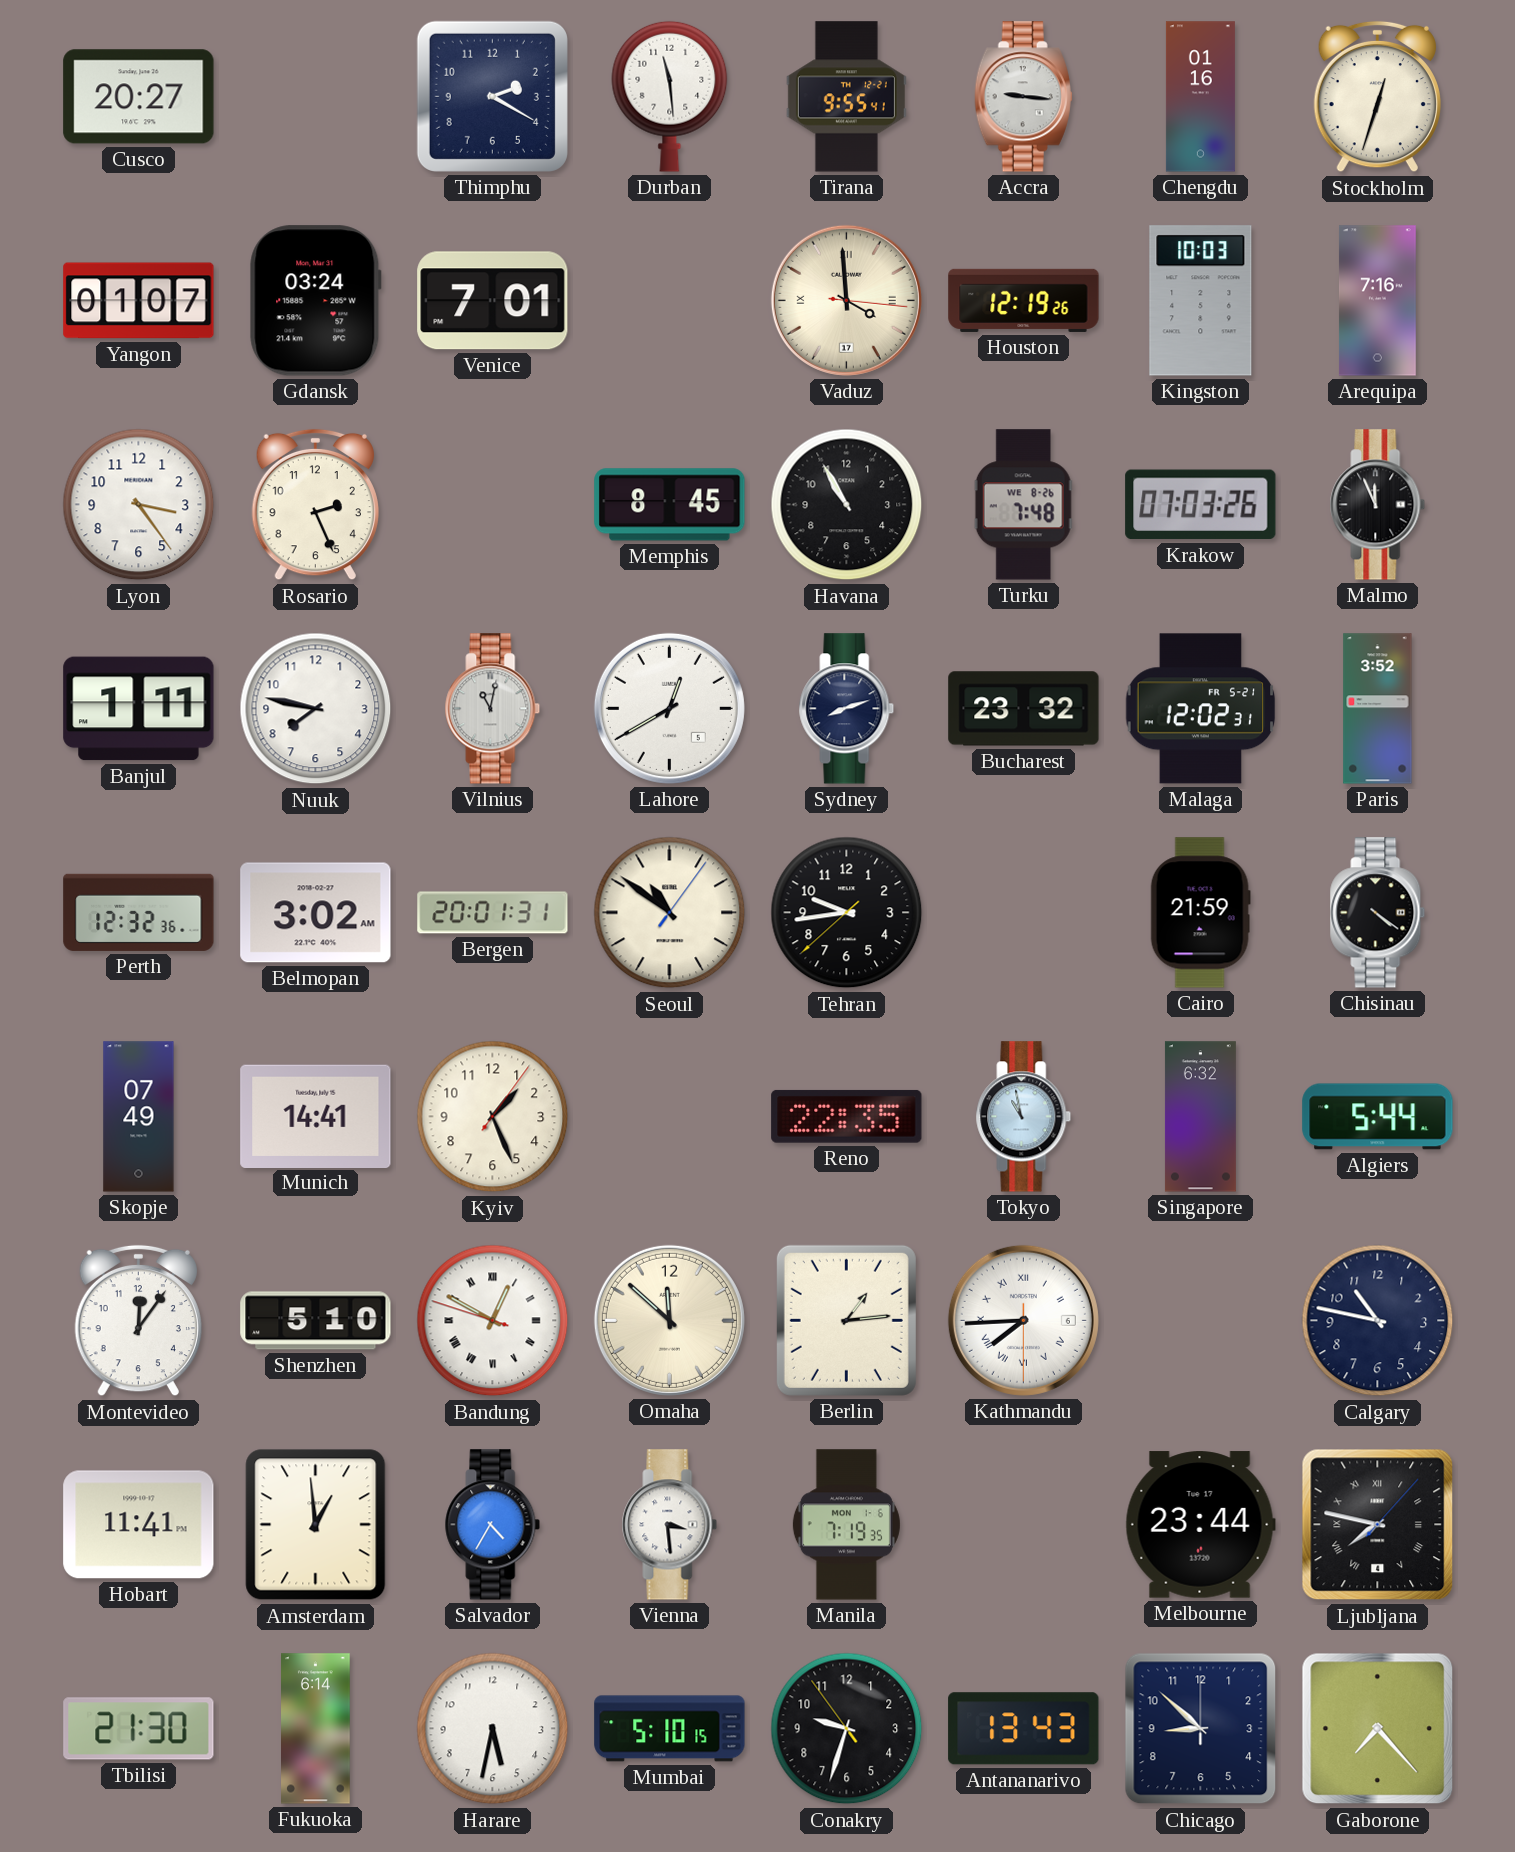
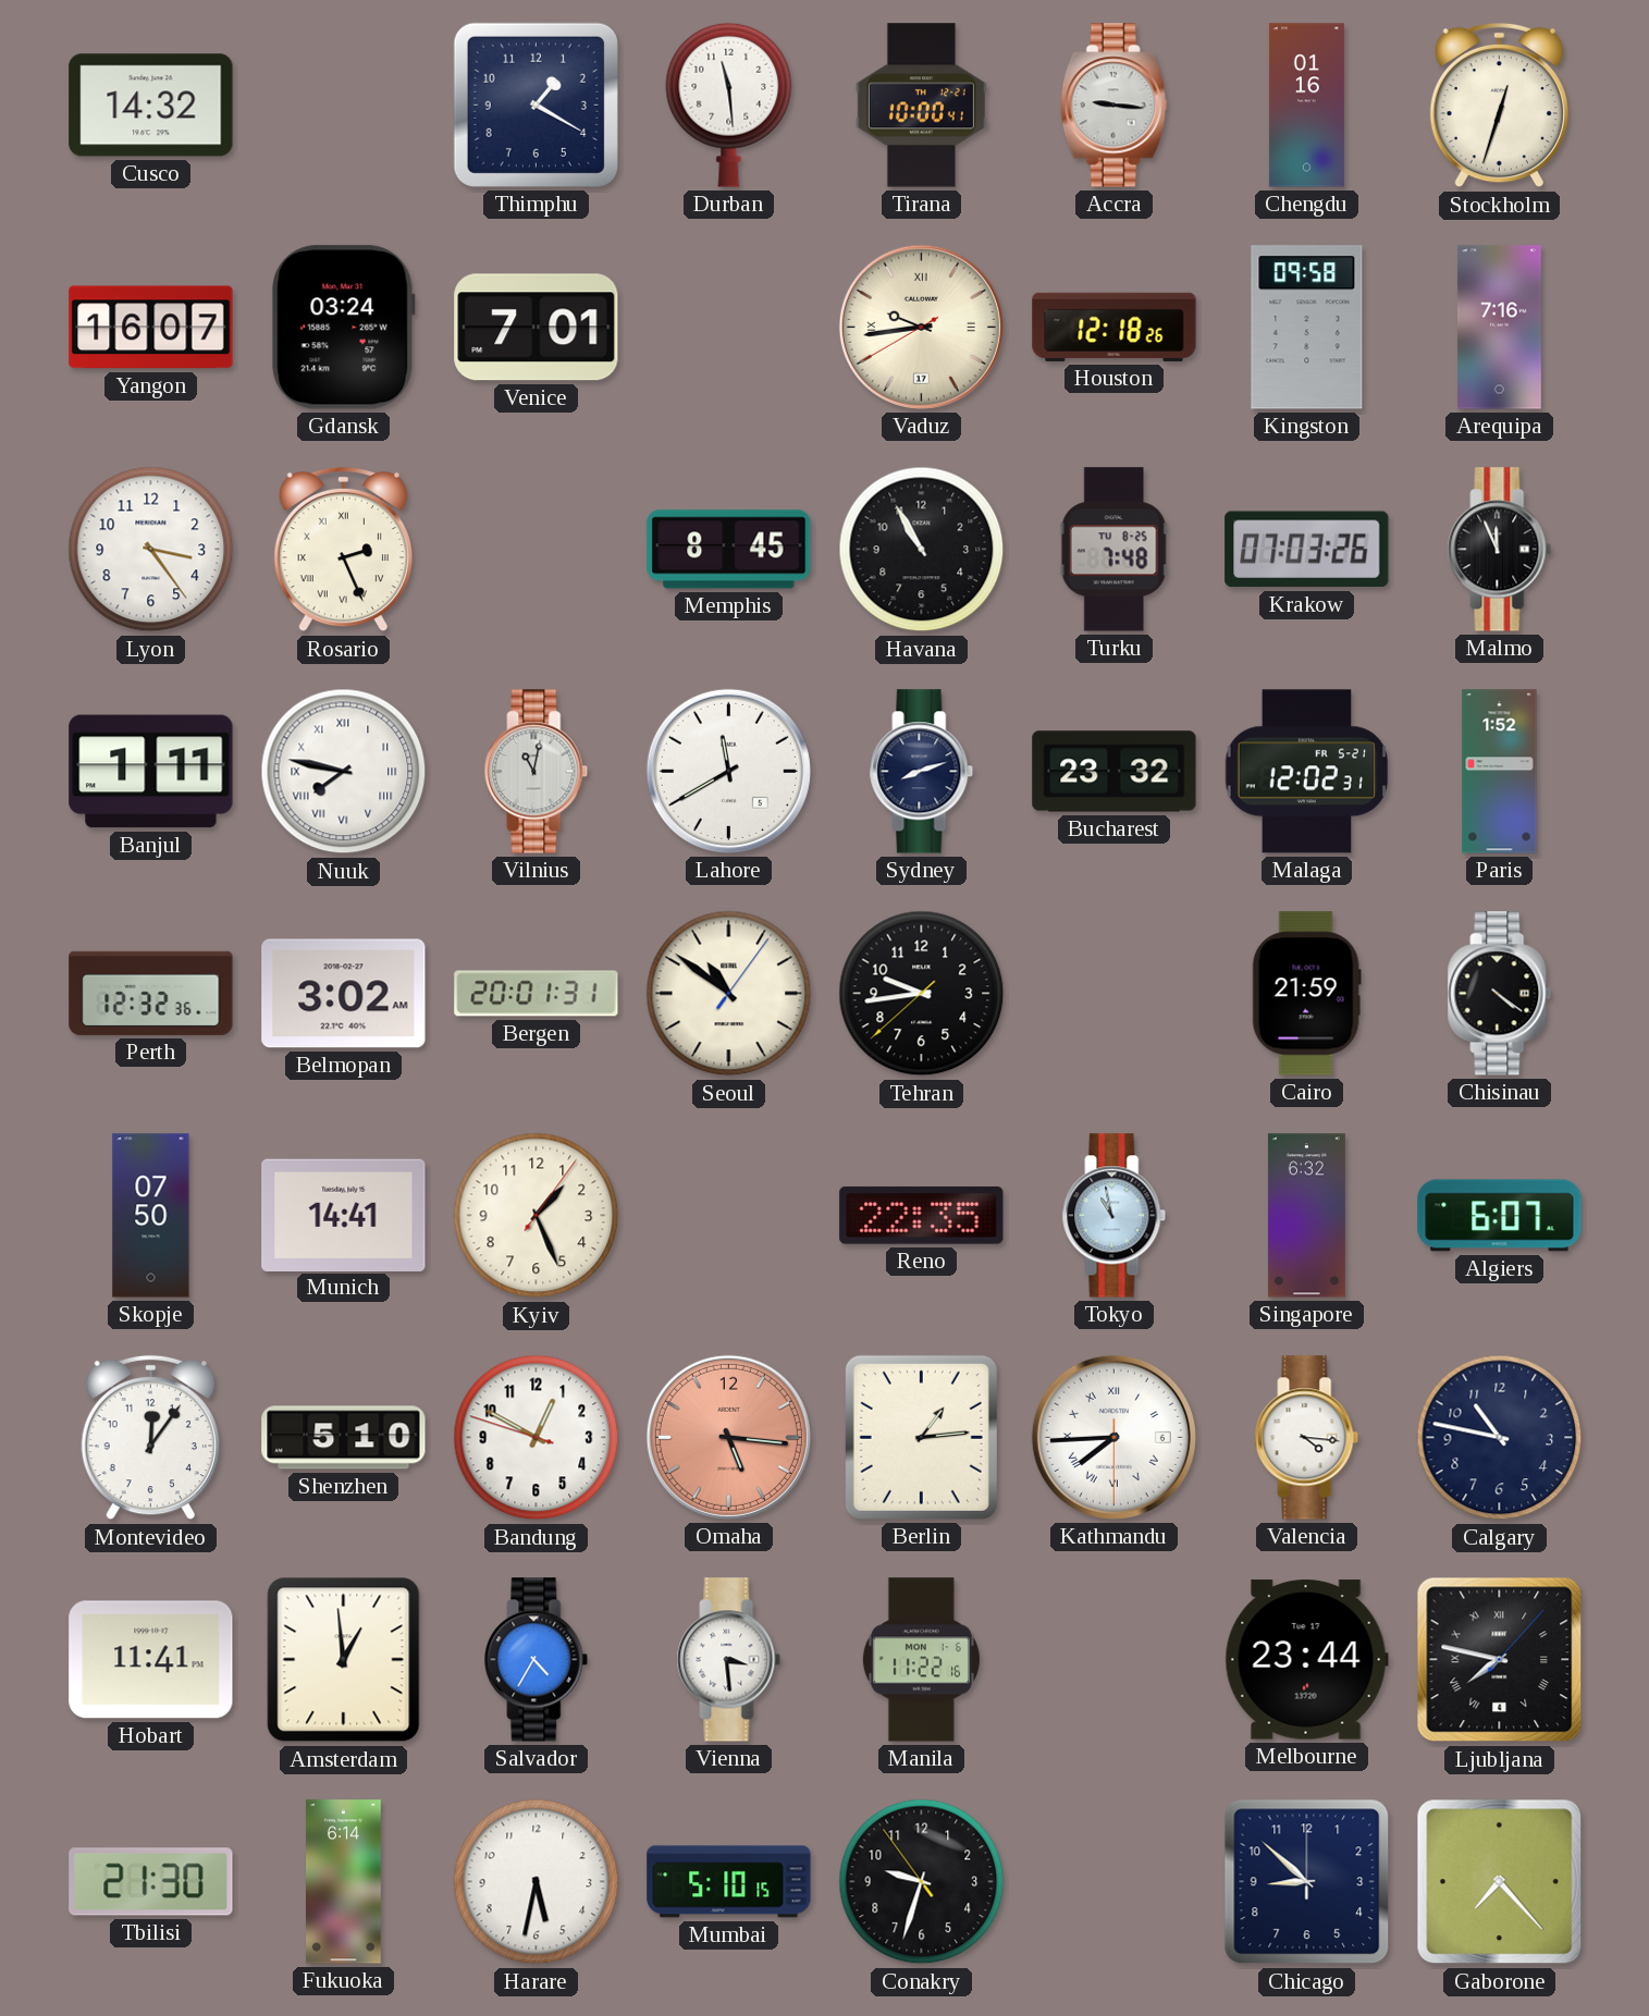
Cusco: 20:27 -> 14:32
Thimphu: 2:20 -> 1:20
Tirana: 9:55 -> 10:00
Yangon: 01:07 -> 16:07
Vaduz: 3:59 -> 9:43
Houston: 12:19 -> 12:18
Kingston: 10:03 -> 09:58
Rosario numerals: Arabic -> Roman
Turku date: WE 8-26 -> TU 8-25
Nuuk numerals: Arabic -> Roman
Lahore: 12:40 -> 11:40
Paris: 3:52 -> 1:52
Skopje: 07:49 -> 07:50
Algiers: 5:44 -> 6:07
Bandung numerals: Roman -> Arabic
Omaha: 11:52 -> 5:16
Omaha dial: cream -> salmon
Valencia: none -> 4:16
Manila: 7:19 -> 11:22
Antananarivo: 13:43 -> none
